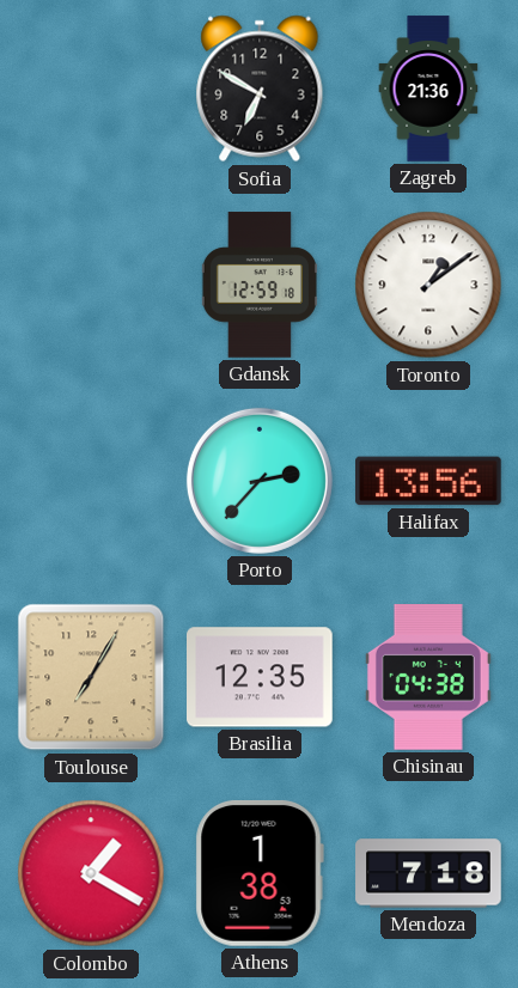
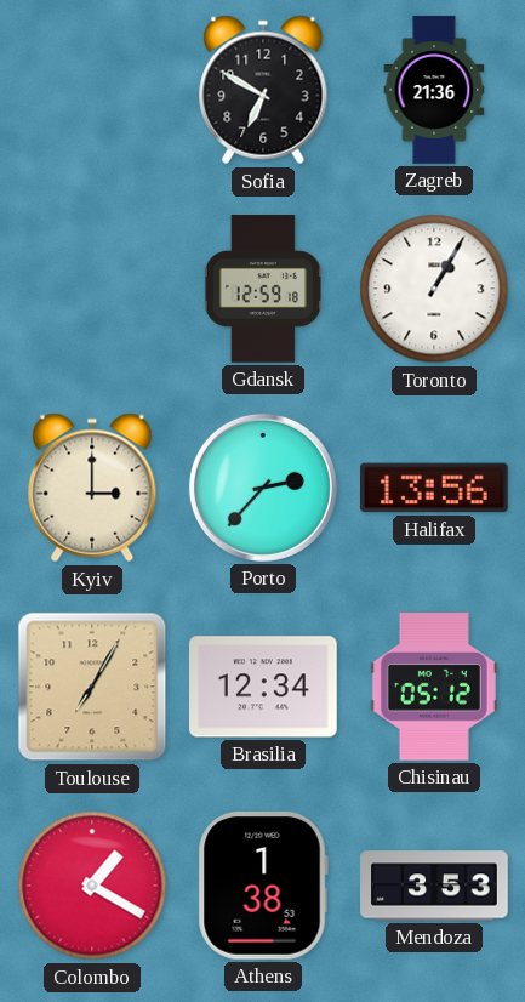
Toronto: 1:09 -> 1:05
Kyiv: none -> 3:00
Brasilia: 12:35 -> 12:34
Chisinau: 04:38 -> 05:12
Mendoza: 7:18 -> 3:53
